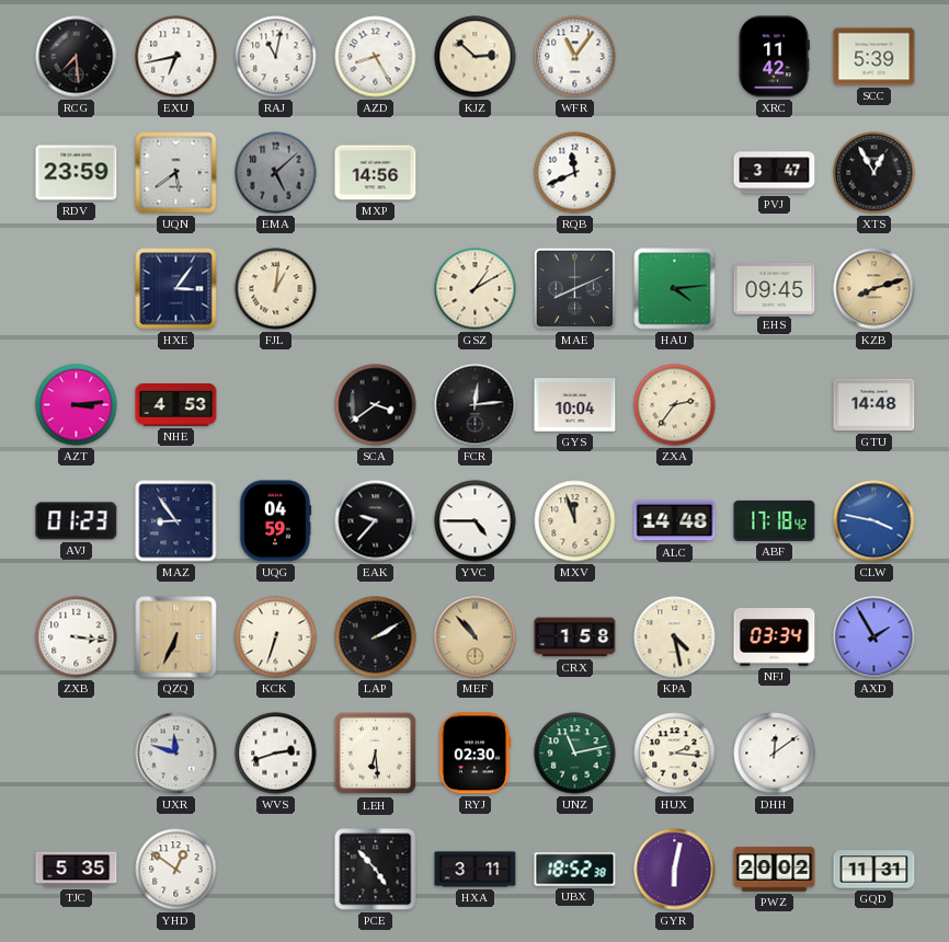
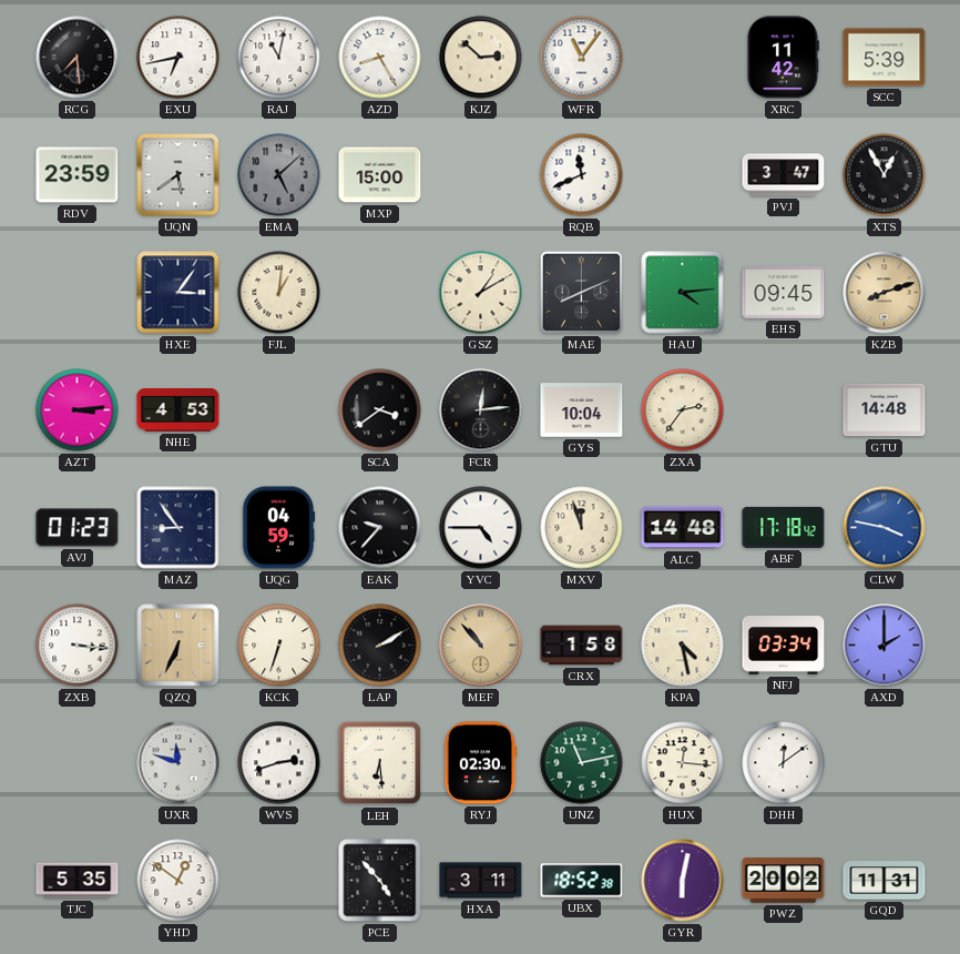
MXP: 14:56 -> 15:00
AXD: 1:55 -> 2:00
HUX: 2:16 -> 12:16
